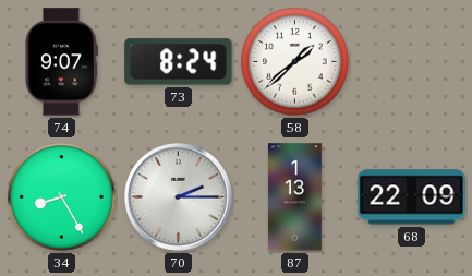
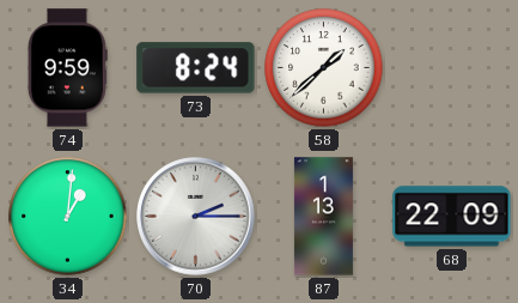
74: 9:07 -> 9:59
34: 8:25 -> 1:01
